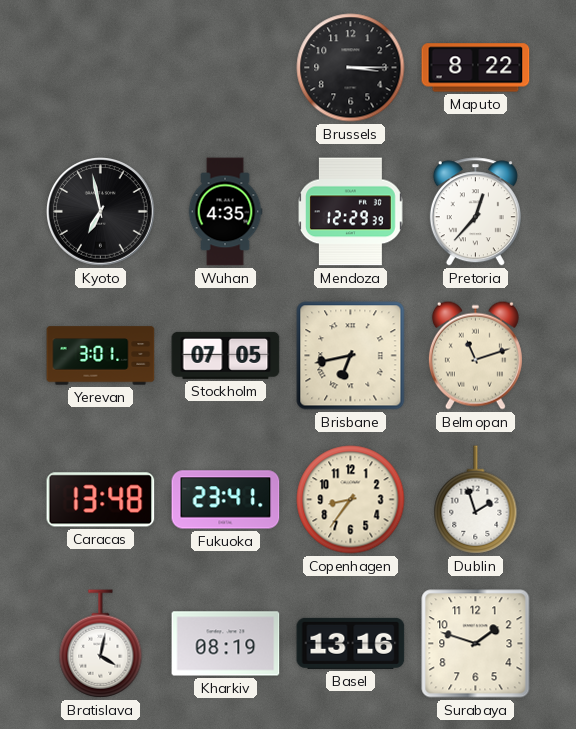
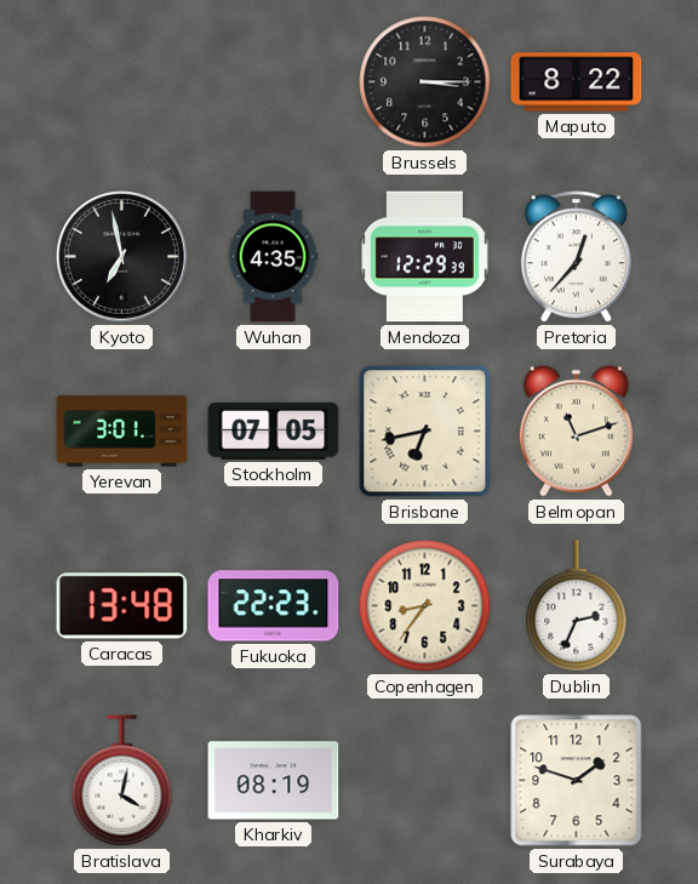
Fukuoka: 23:41 -> 22:23
Dublin: 1:57 -> 2:34
Basel: 13:16 -> none
